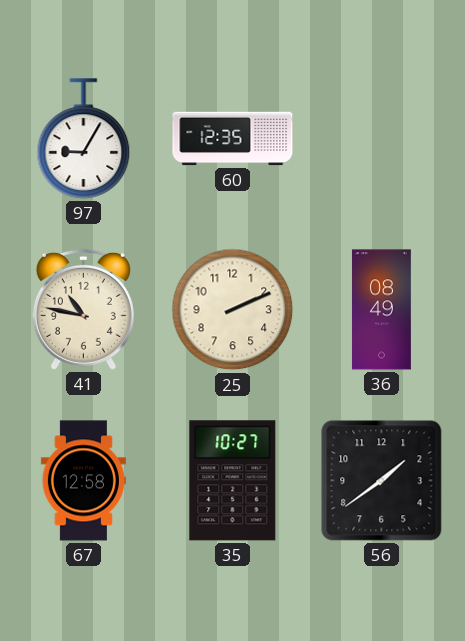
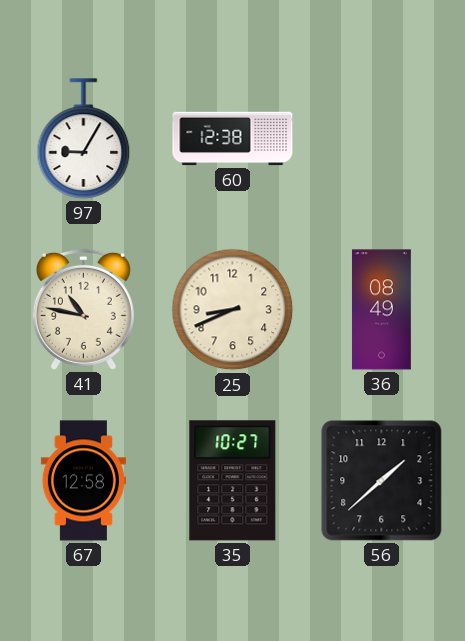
60: 12:35 -> 12:38
25: 2:11 -> 8:41
56: 1:39 -> 1:38
